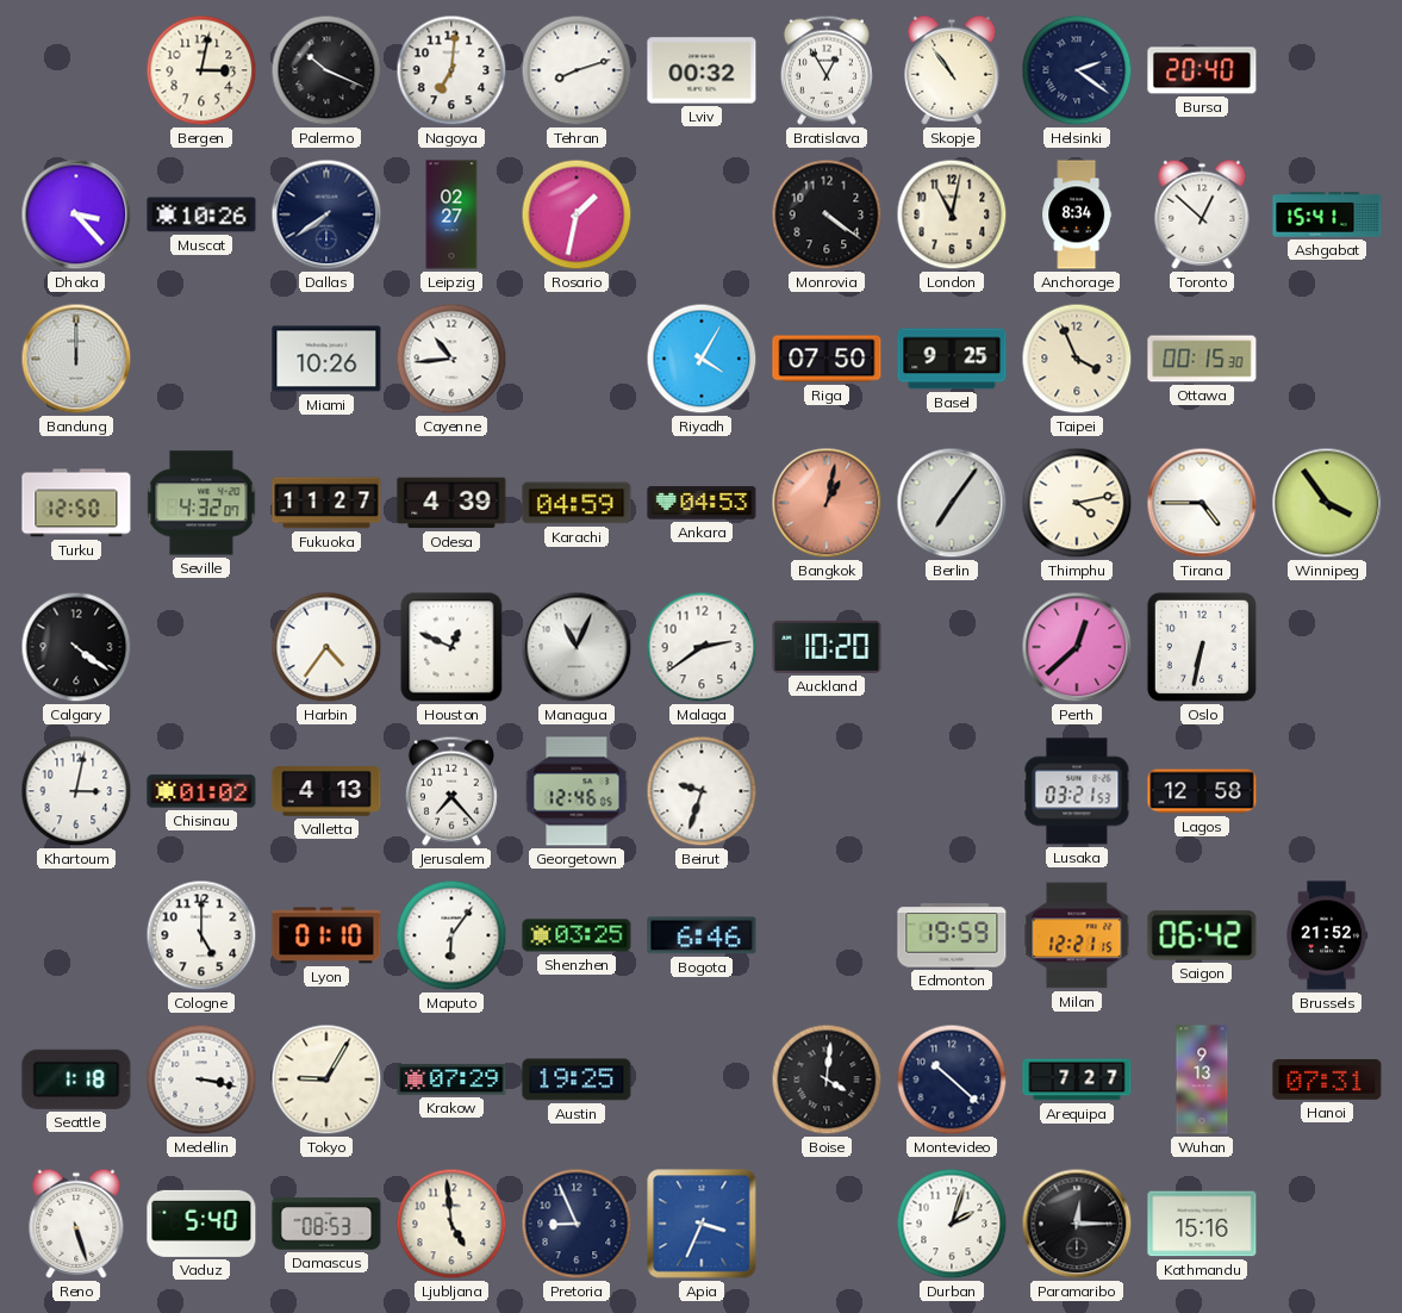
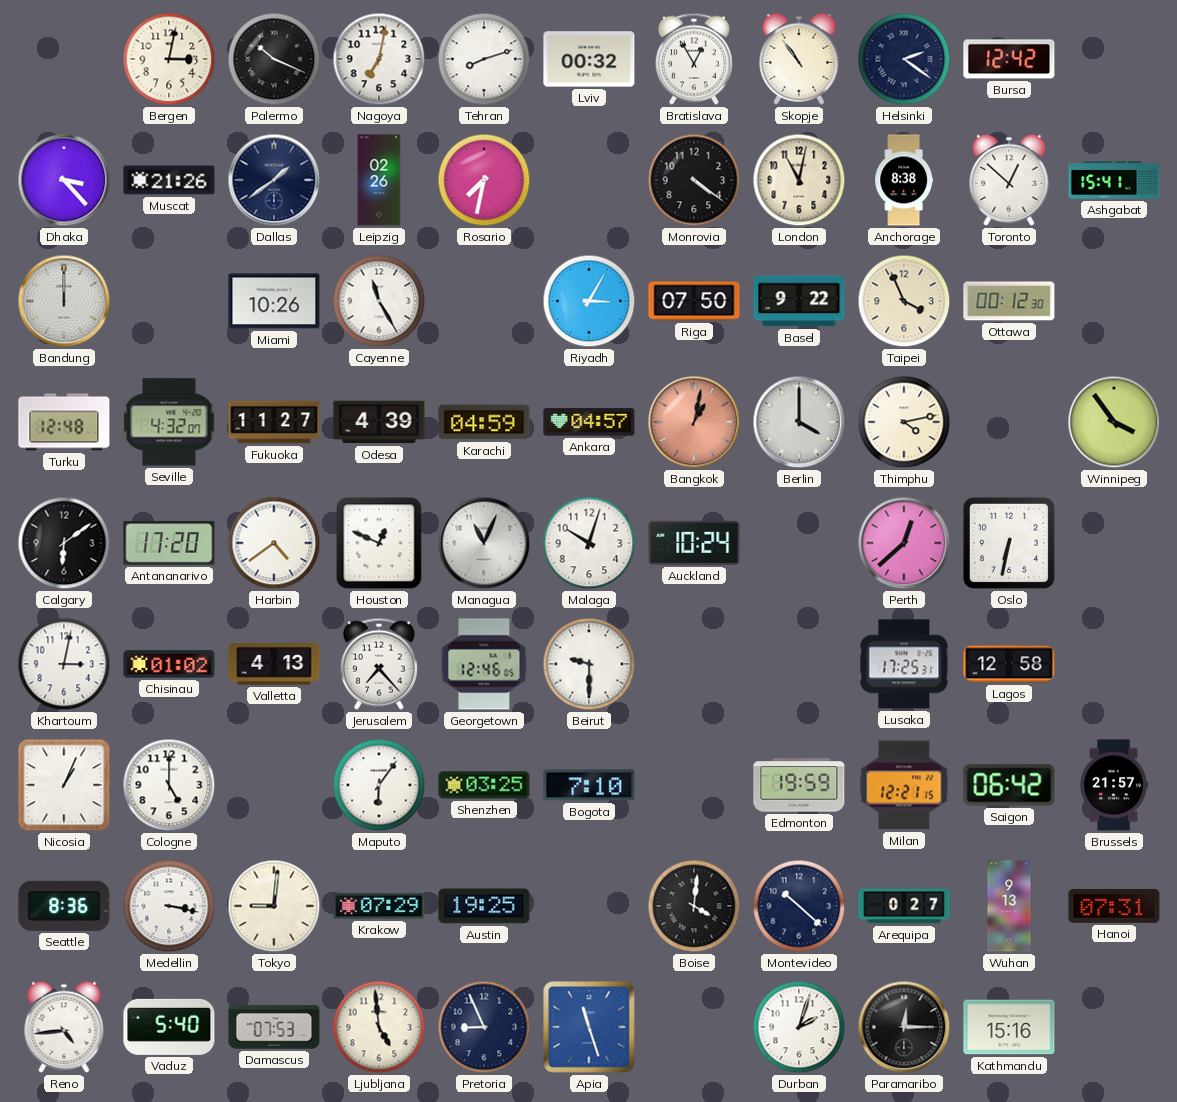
Nagoya: 7:01 -> 7:02
Bursa: 20:40 -> 12:42
Muscat: 10:26 -> 21:26
Dallas: 7:39 -> 1:39
Leipzig: 02:27 -> 02:26
Rosario: 1:32 -> 7:32
Anchorage: 8:34 -> 8:38
Cayenne: 10:44 -> 11:25
Riyadh: 4:05 -> 3:05
Basel: 9:25 -> 9:22
Ottawa: 00:15 -> 00:12
Turku: 12:50 -> 12:48
Ankara: 04:53 -> 04:57
Berlin: 7:06 -> 4:00
Tirana: 4:45 -> none
Calgary: 4:21 -> 6:09
Antananarivo: none -> 17:20
Harbin: 4:36 -> 4:39
Malaga: 2:39 -> 10:03
Auckland: 10:20 -> 10:24
Beirut: 9:33 -> 9:30
Lusaka: 03:21 -> 17:25
Nicosia: none -> 1:04
Lyon: 01:10 -> none
Bogota: 6:46 -> 7:10
Brussels: 21:52 -> 21:57
Seattle: 1:18 -> 8:36
Tokyo: 9:05 -> 9:01
Arequipa: 7:27 -> 0:27
Reno: 5:27 -> 4:44
Damascus: 08:53 -> 07:53
Apia: 3:34 -> 11:27
